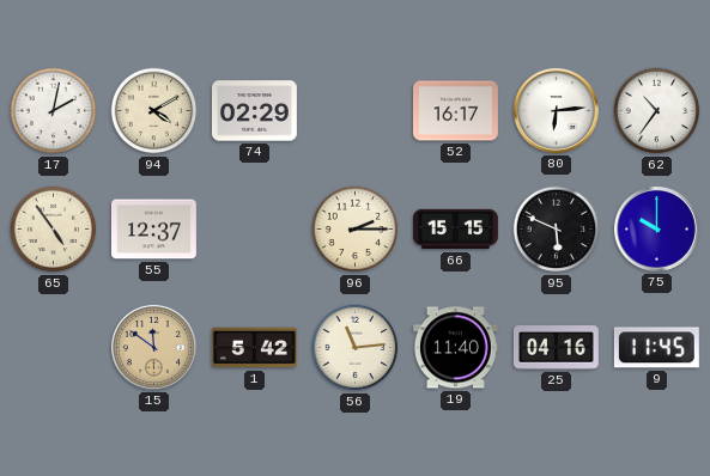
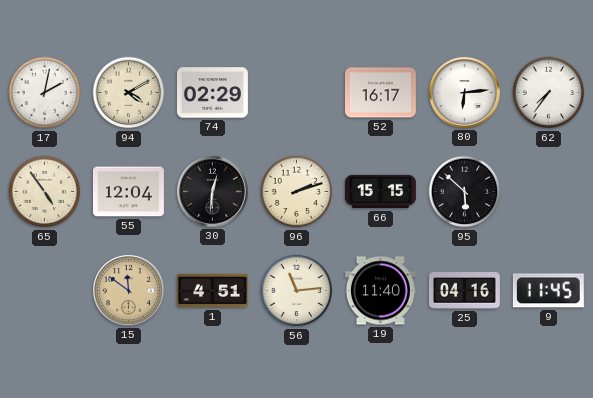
62: 10:36 -> 7:36
55: 12:37 -> 12:04
30: none -> 12:31
96: 2:15 -> 2:12
95: 5:49 -> 5:52
75: 10:00 -> none
1: 5:42 -> 4:51
